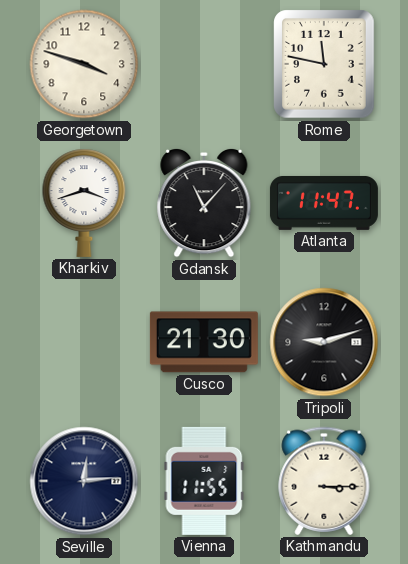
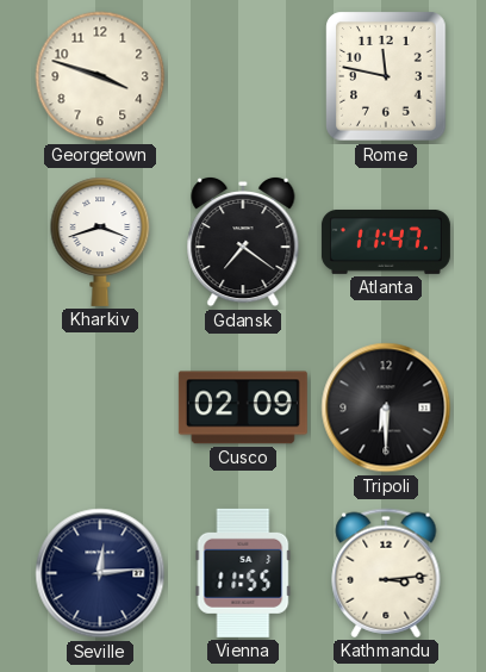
Gdansk: 11:07 -> 7:21
Cusco: 21:30 -> 02:09
Tripoli: 9:12 -> 6:30
Kathmandu: 3:15 -> 3:14
